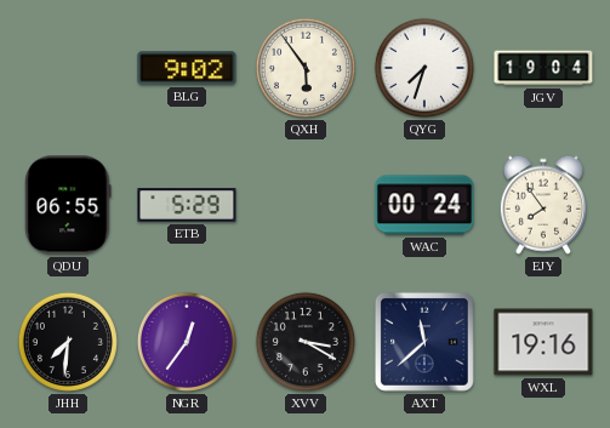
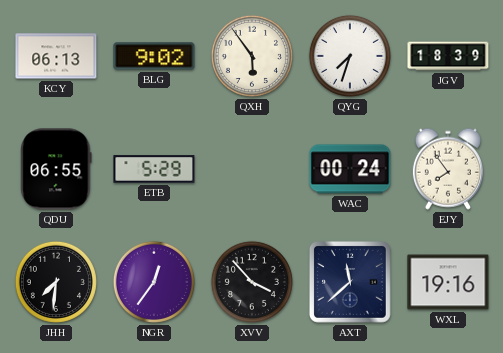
KCY: none -> 06:13
JGV: 19:04 -> 18:39
XVV: 3:20 -> 3:53
